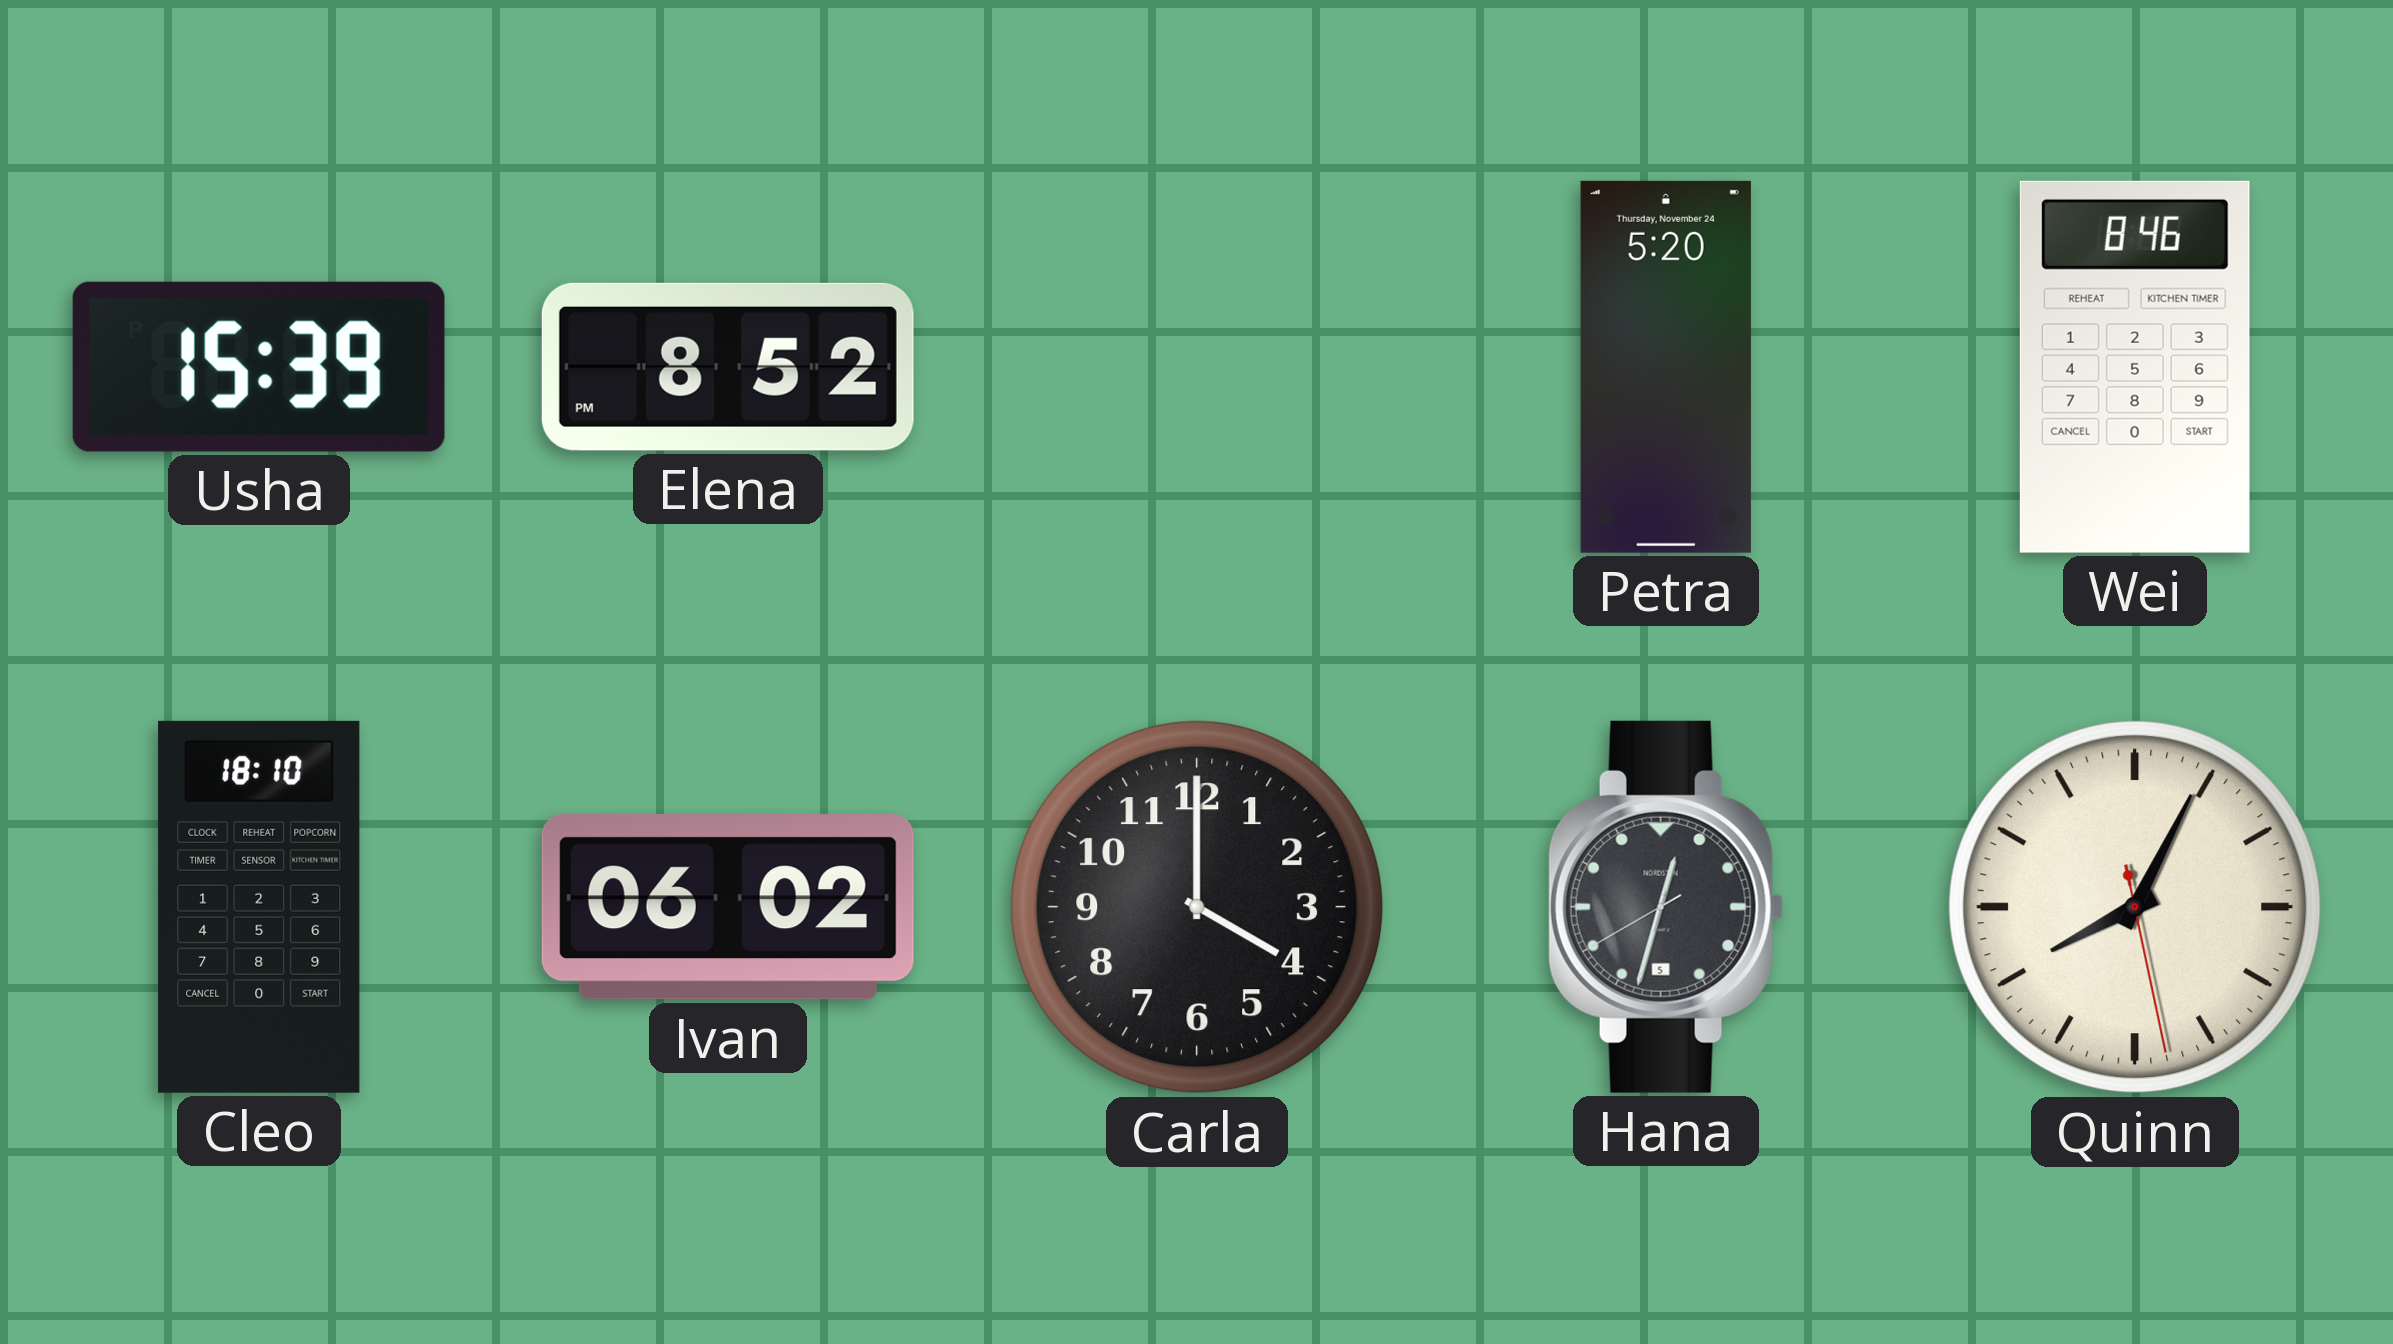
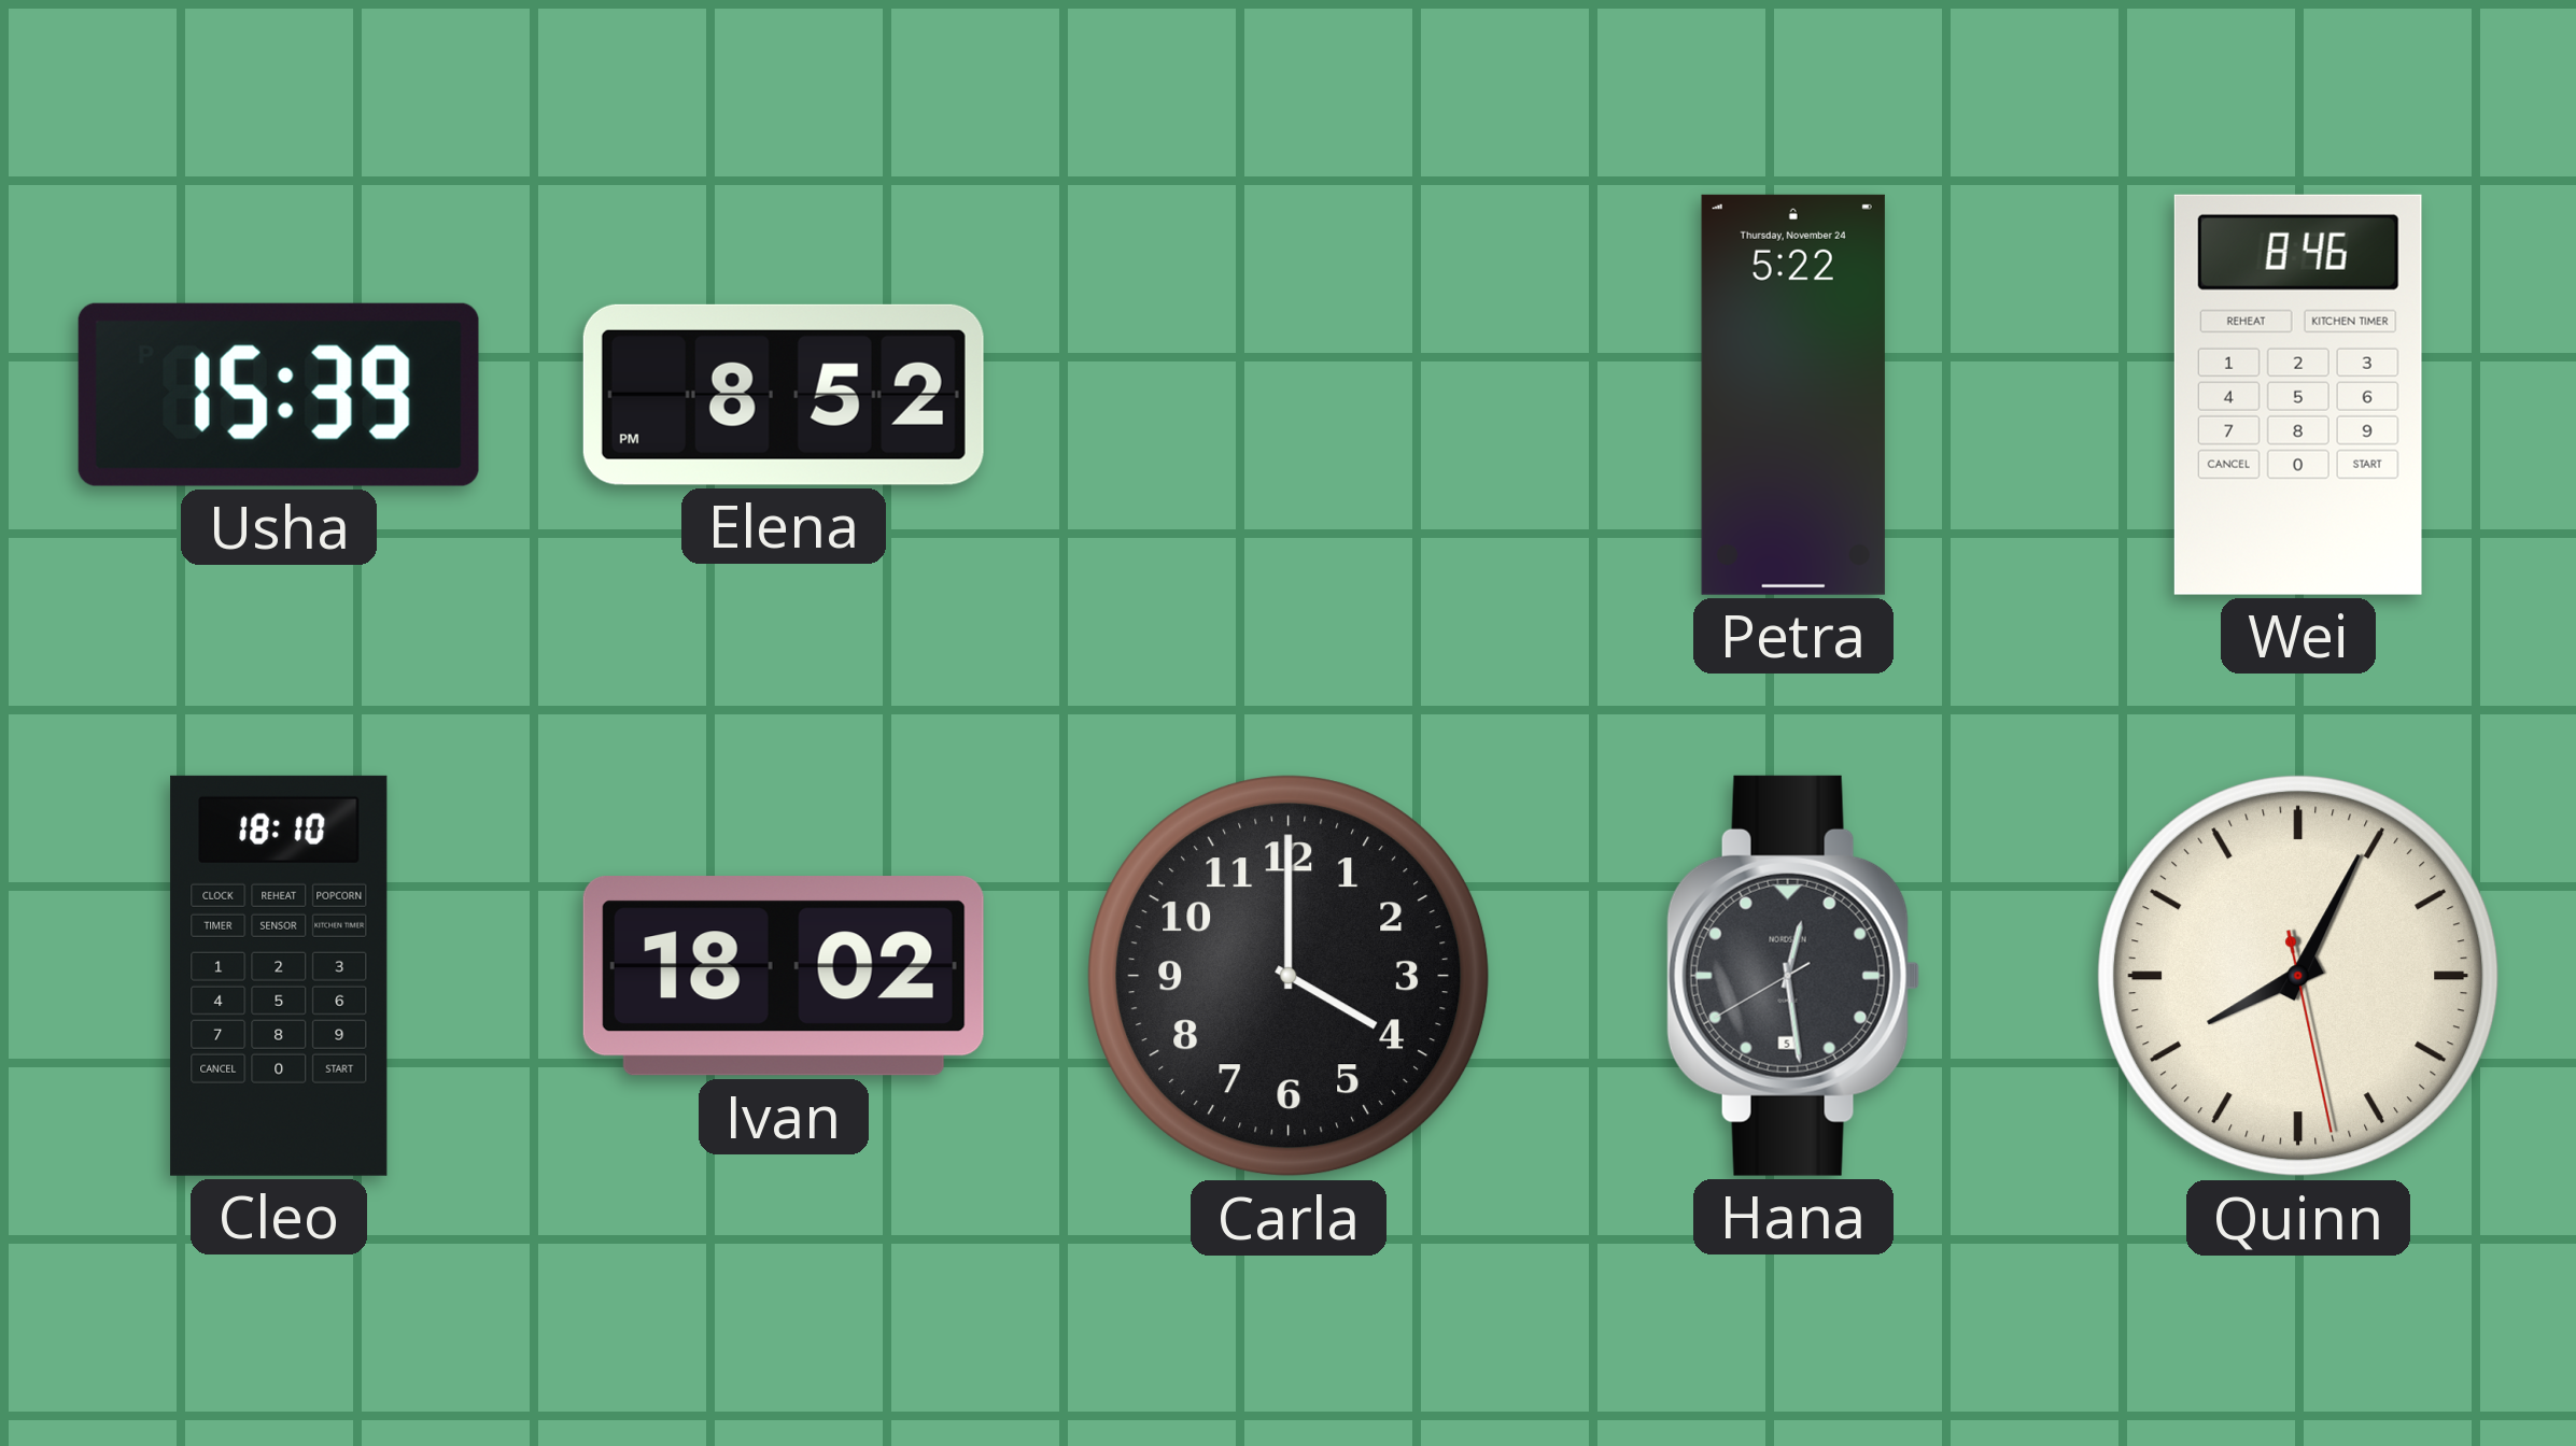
Petra: 5:20 -> 5:22
Ivan: 06:02 -> 18:02
Hana: 12:32 -> 12:28
